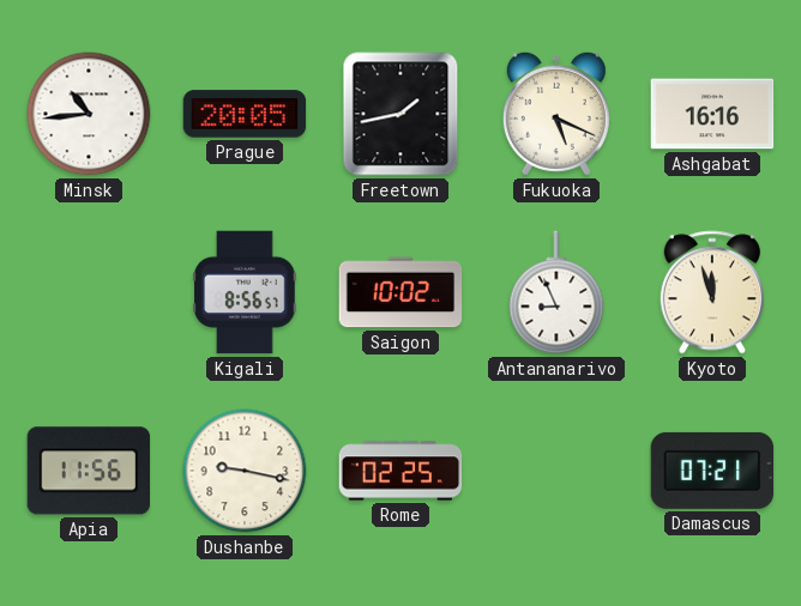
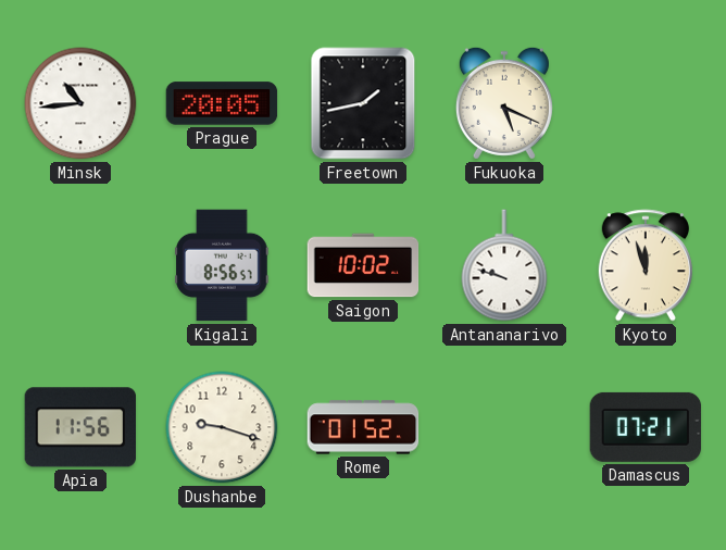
Ashgabat: 16:16 -> none
Antananarivo: 8:56 -> 9:48
Dushanbe: 9:17 -> 9:18
Rome: 02:25 -> 01:52
